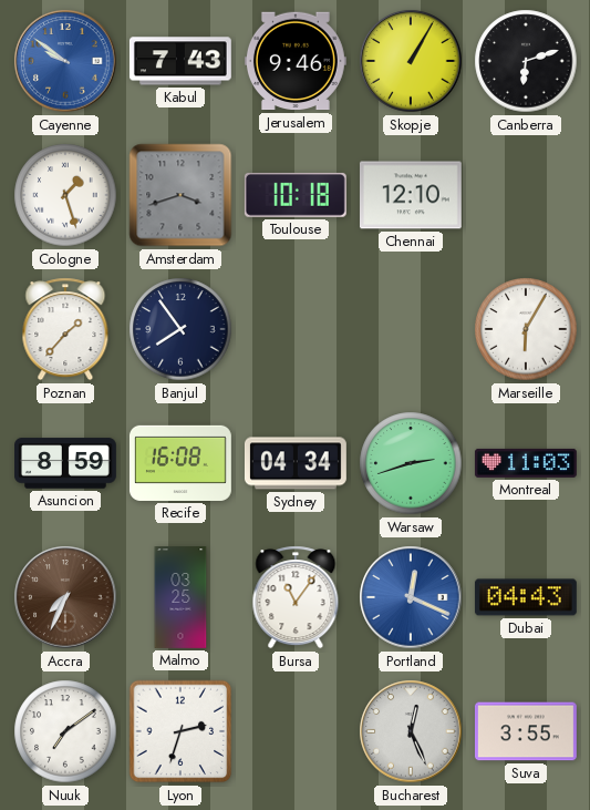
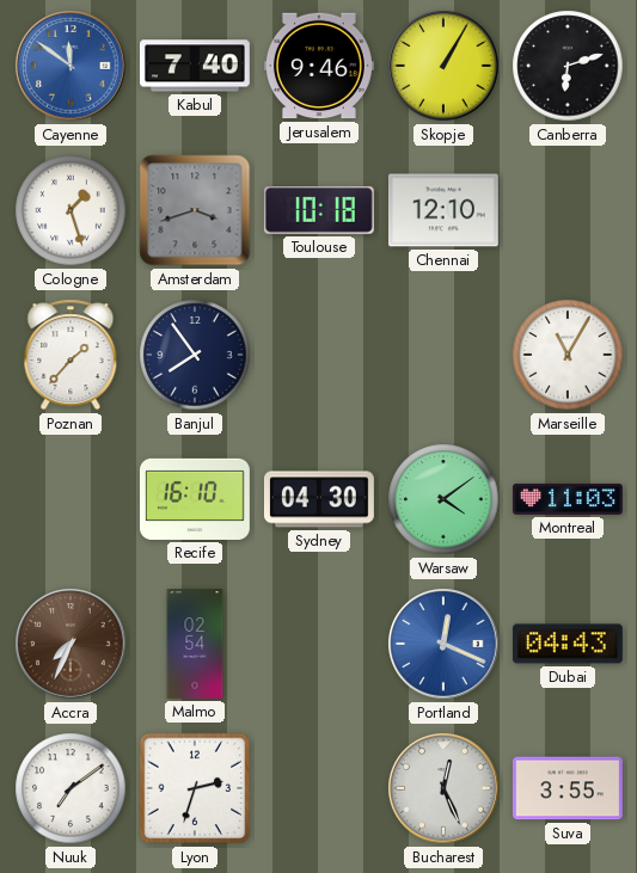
Cayenne: 9:51 -> 11:51
Kabul: 7:43 -> 7:40
Marseille: 6:05 -> 11:05
Asuncion: 8:59 -> none
Recife: 16:08 -> 16:10
Sydney: 04:34 -> 04:30
Warsaw: 2:42 -> 4:09
Malmo: 03:25 -> 02:54
Bursa: 11:06 -> none
